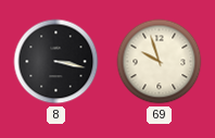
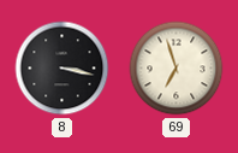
69: 9:57 -> 6:57
